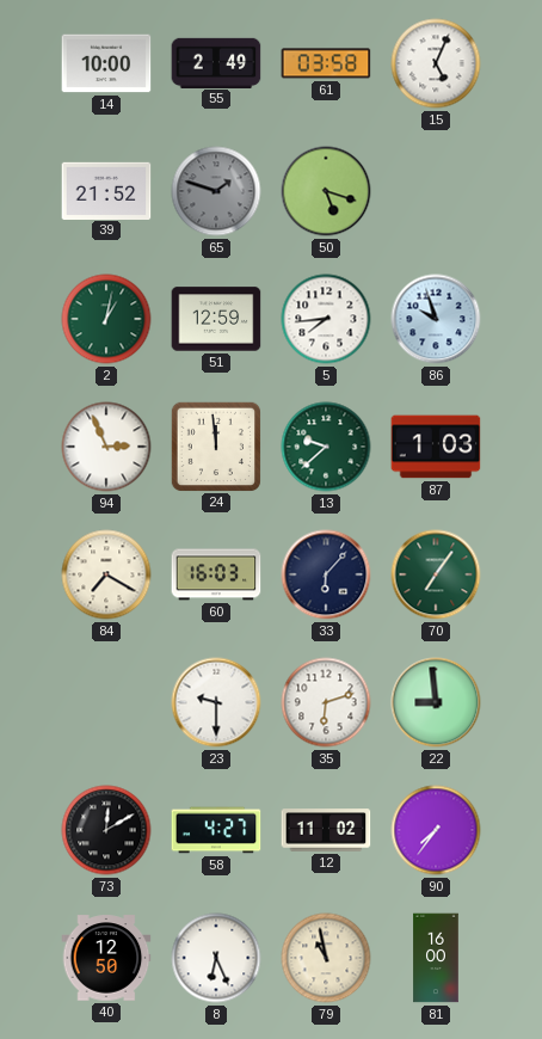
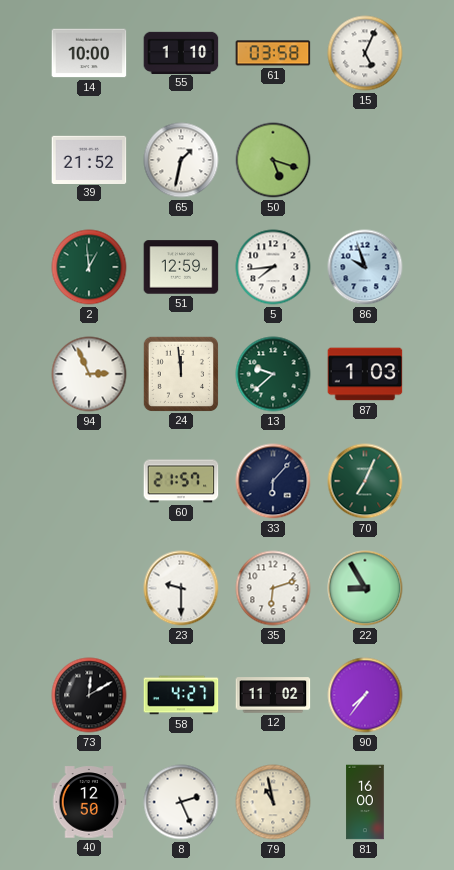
55: 2:49 -> 1:10
65: 1:48 -> 1:32
65 dial: grey -> white
2: 1:02 -> 12:59
84: 7:20 -> none
60: 16:03 -> 21:57
70: 7:06 -> 7:04
22: 8:59 -> 8:55
8: 6:26 -> 2:26
